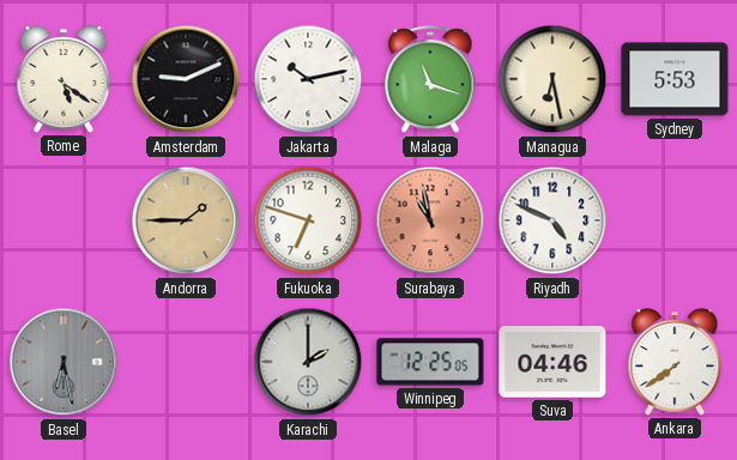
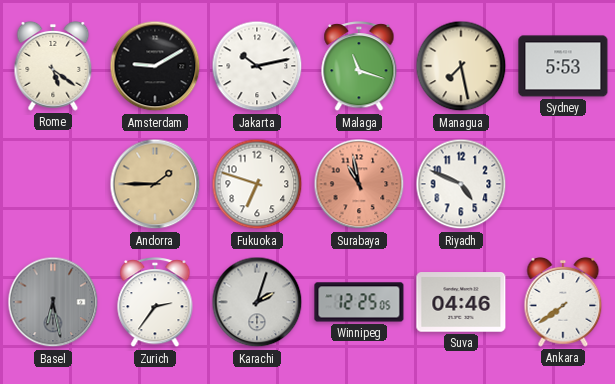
Amsterdam: 9:11 -> 9:10
Managua: 6:28 -> 7:28
Zurich: none -> 2:36
Karachi: 2:00 -> 2:03
